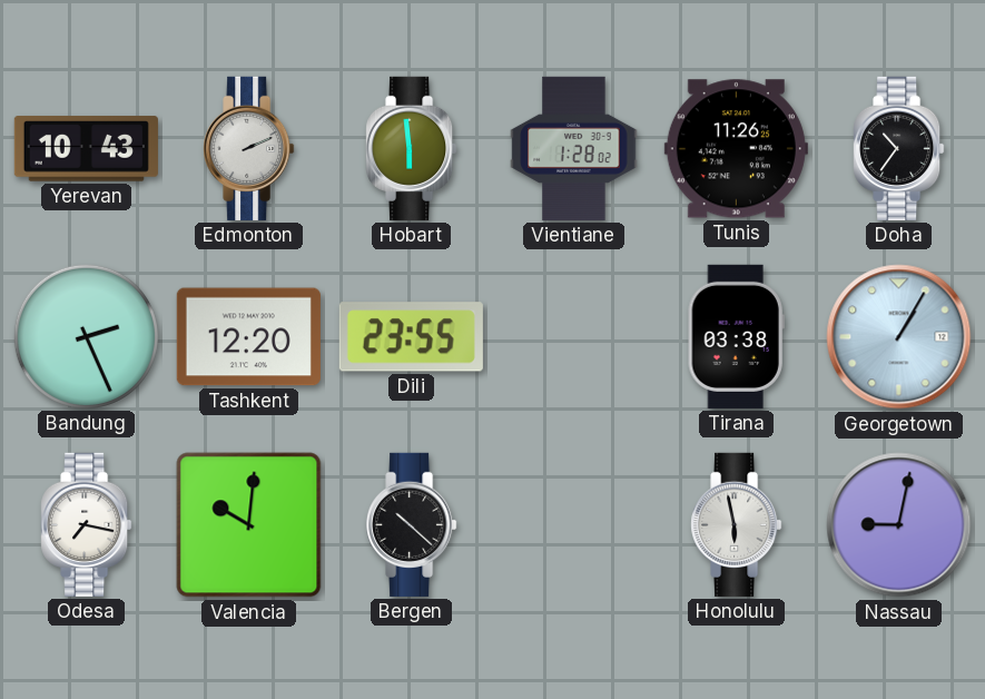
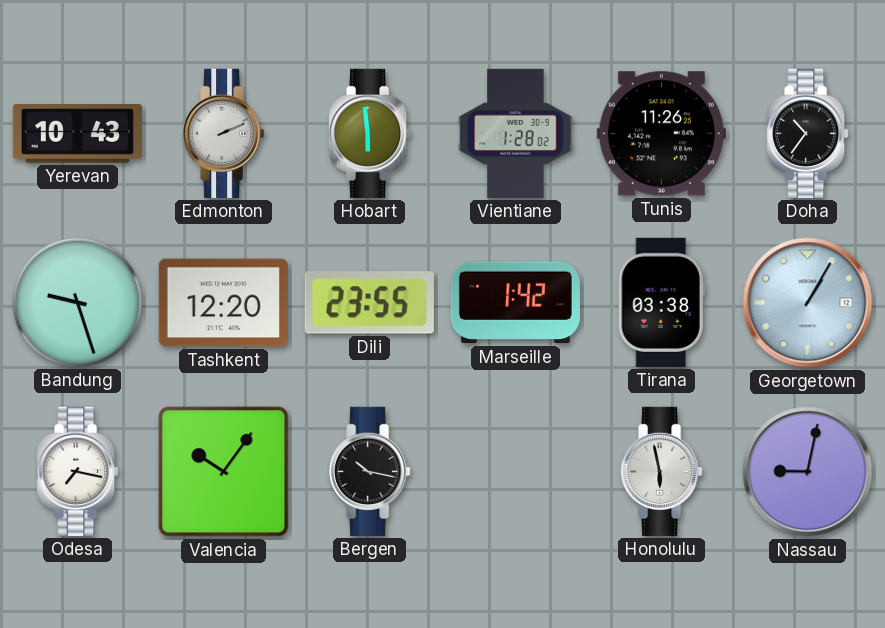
Bandung: 2:26 -> 9:27
Marseille: none -> 1:42
Valencia: 10:01 -> 10:06
Bergen: 10:22 -> 10:17
